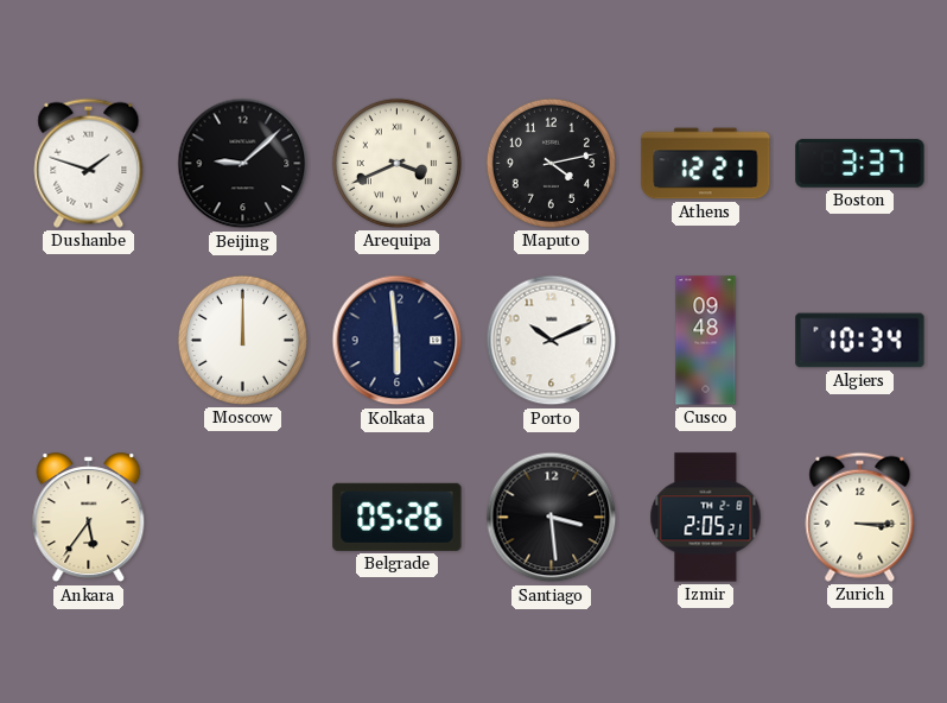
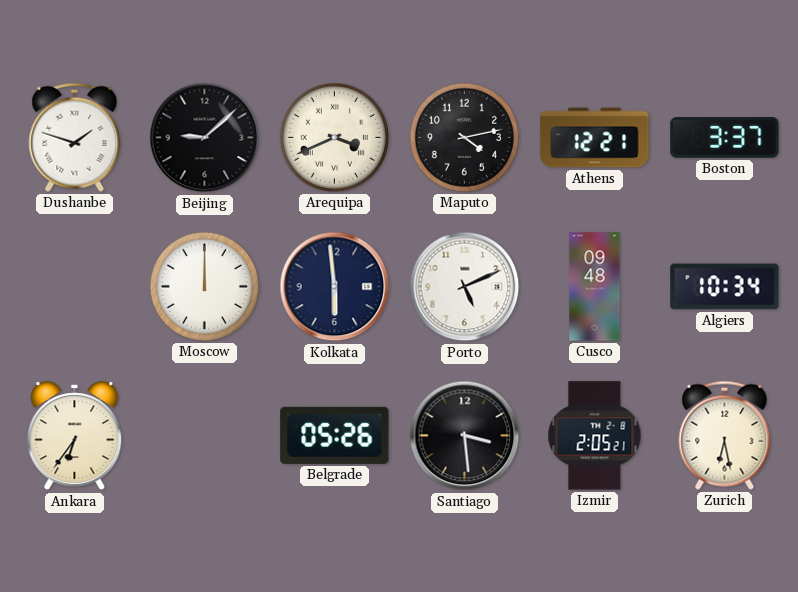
Porto: 10:11 -> 5:11
Ankara: 5:36 -> 6:36
Zurich: 3:15 -> 6:28
